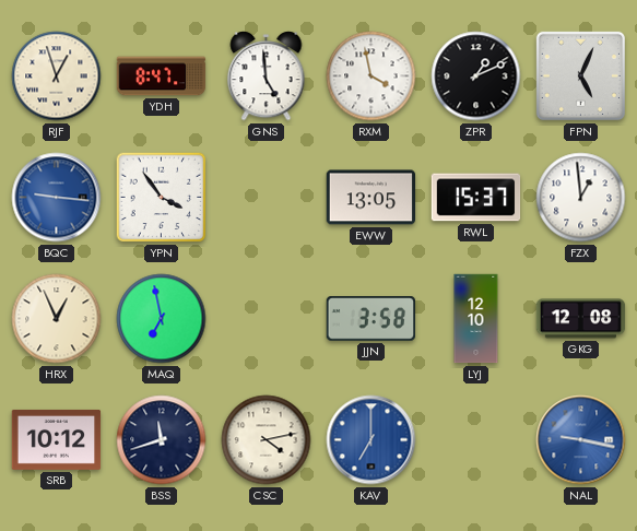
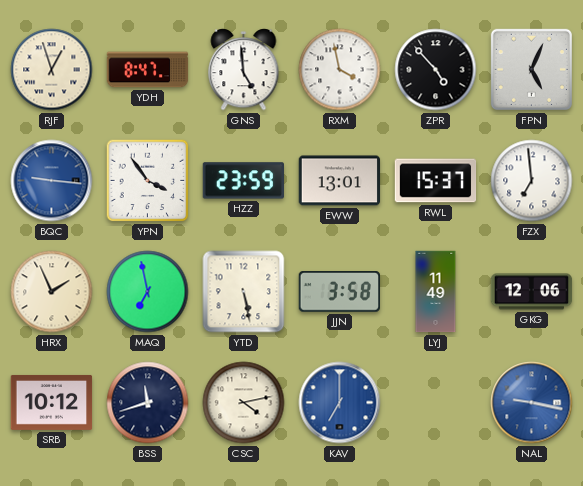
ZPR: 1:11 -> 4:53
HZZ: none -> 23:59
EWW: 13:05 -> 13:01
FZX: 12:59 -> 6:59
HRX: 12:56 -> 1:56
YTD: none -> 5:28
LYJ: 12:10 -> 11:49
GKG: 12:08 -> 12:06
